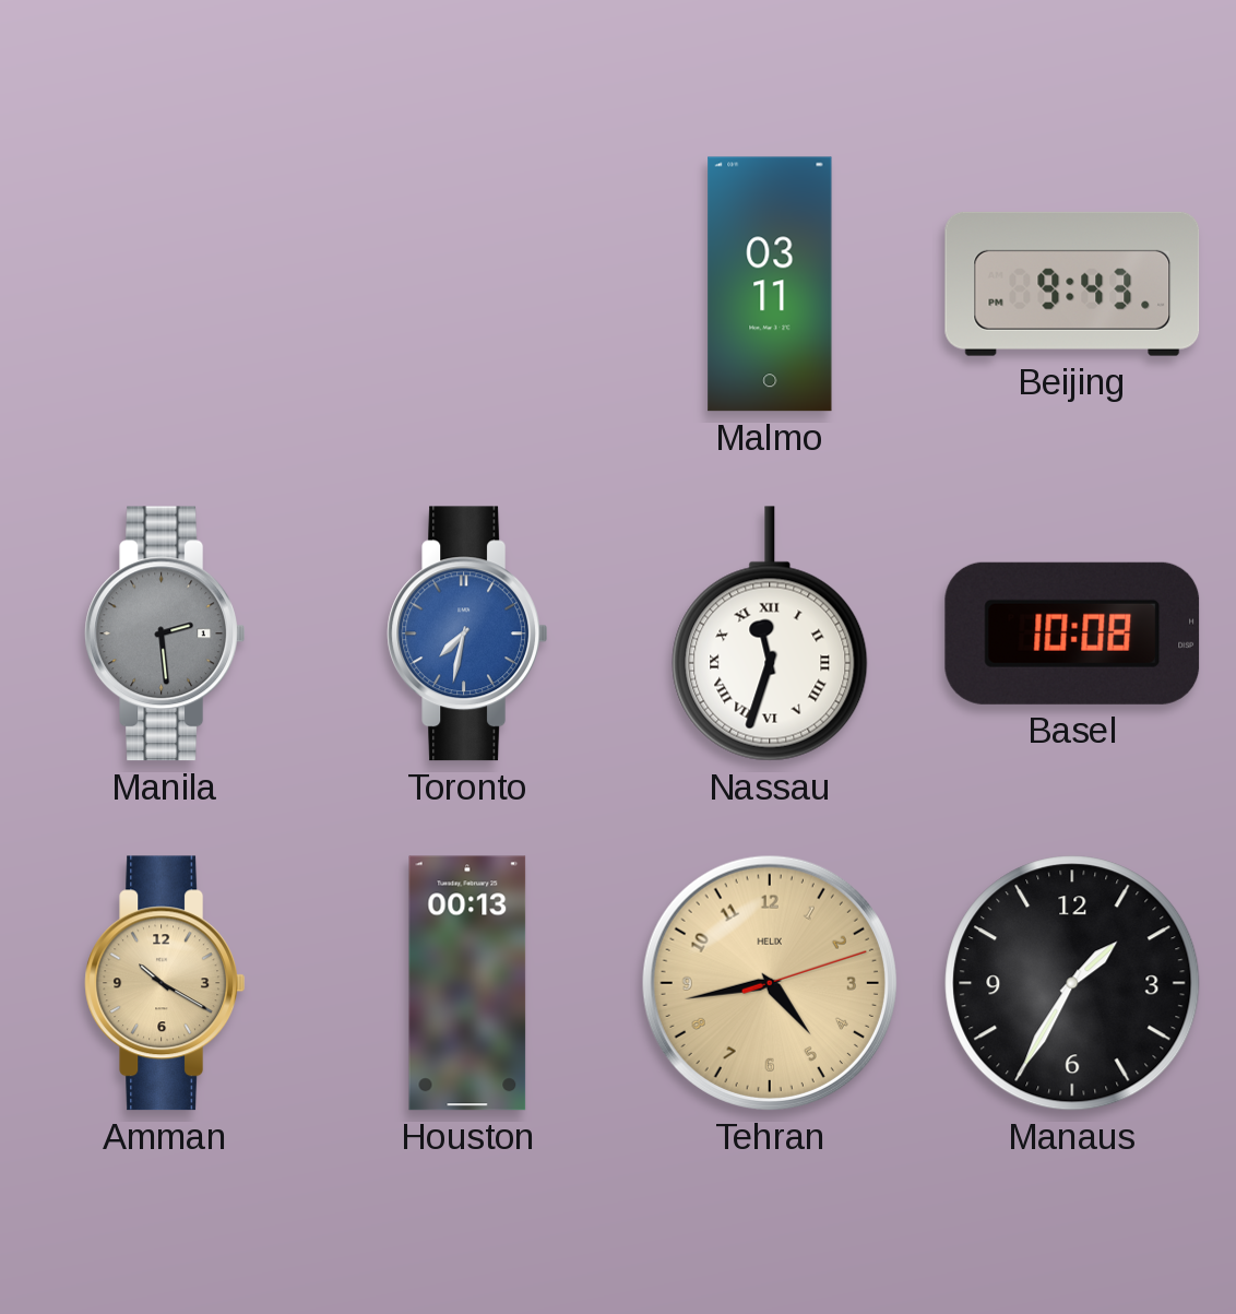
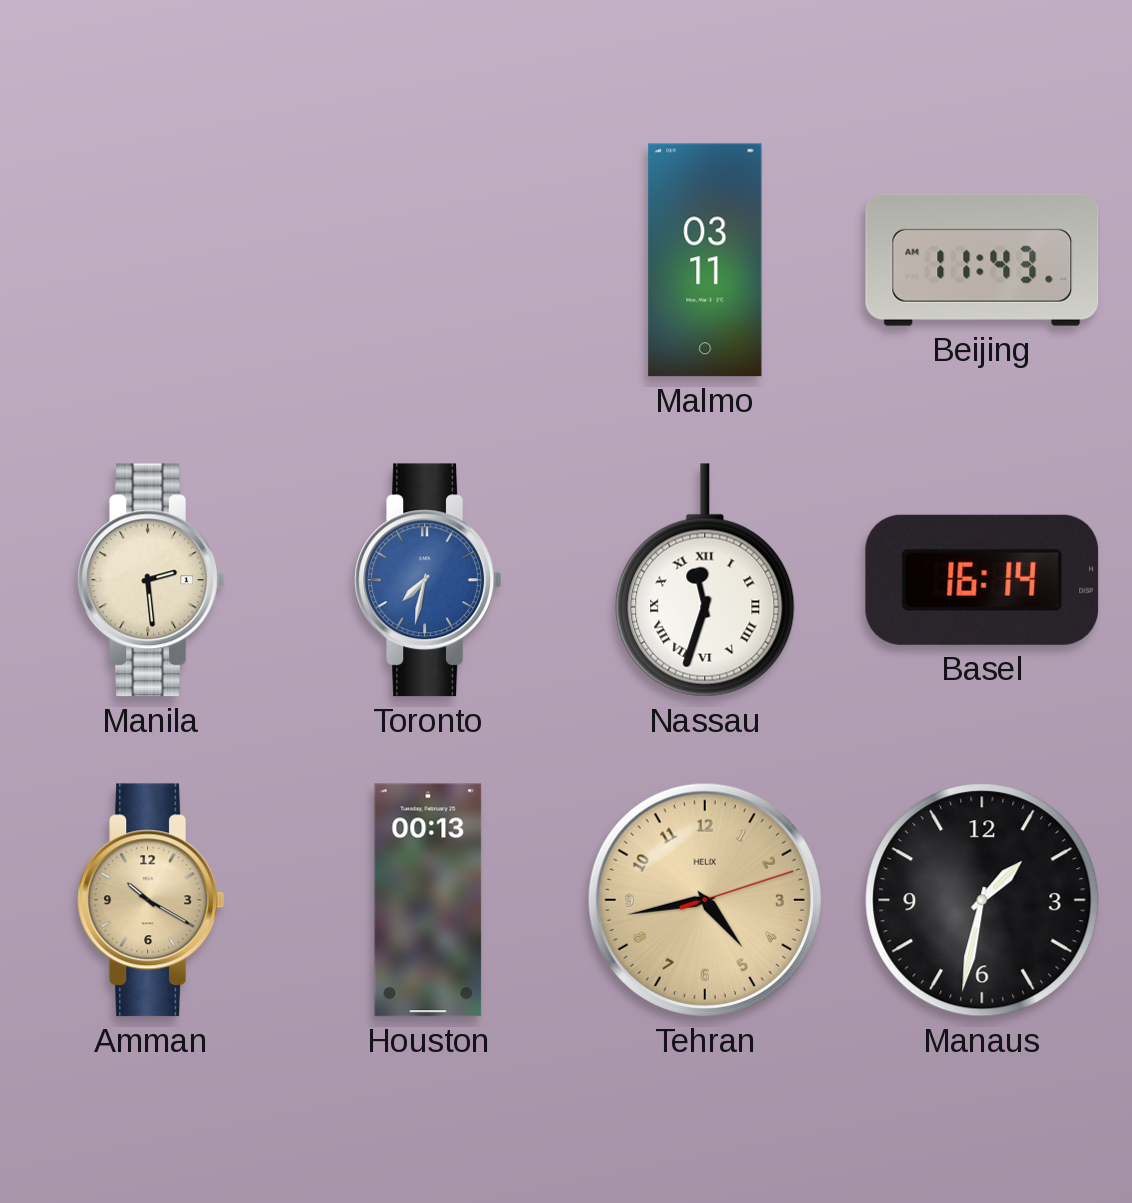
Beijing: 9:43 -> 11:43
Manila dial: grey -> cream
Basel: 10:08 -> 16:14
Manaus: 1:35 -> 1:32
